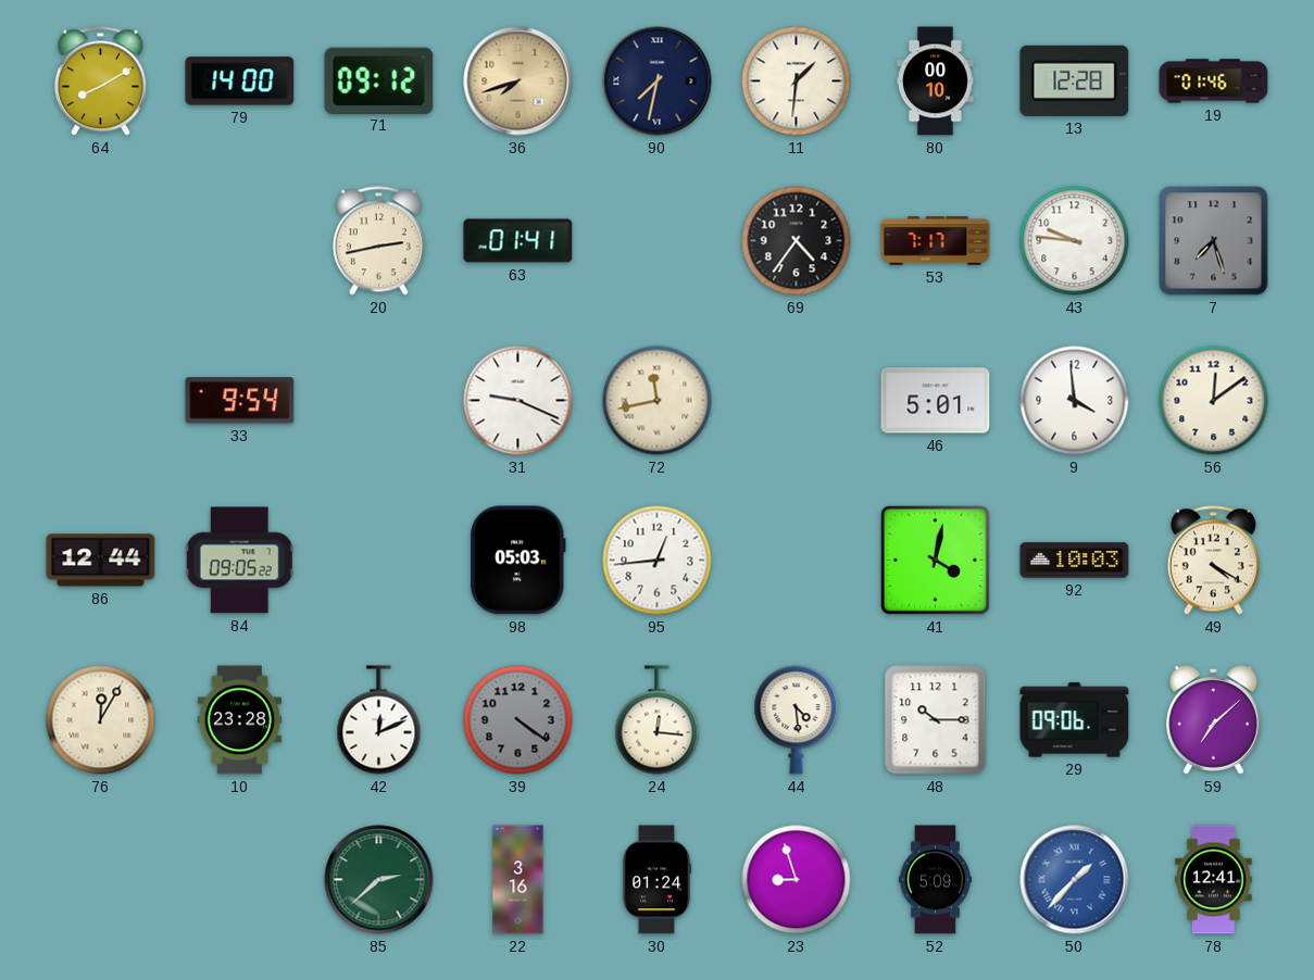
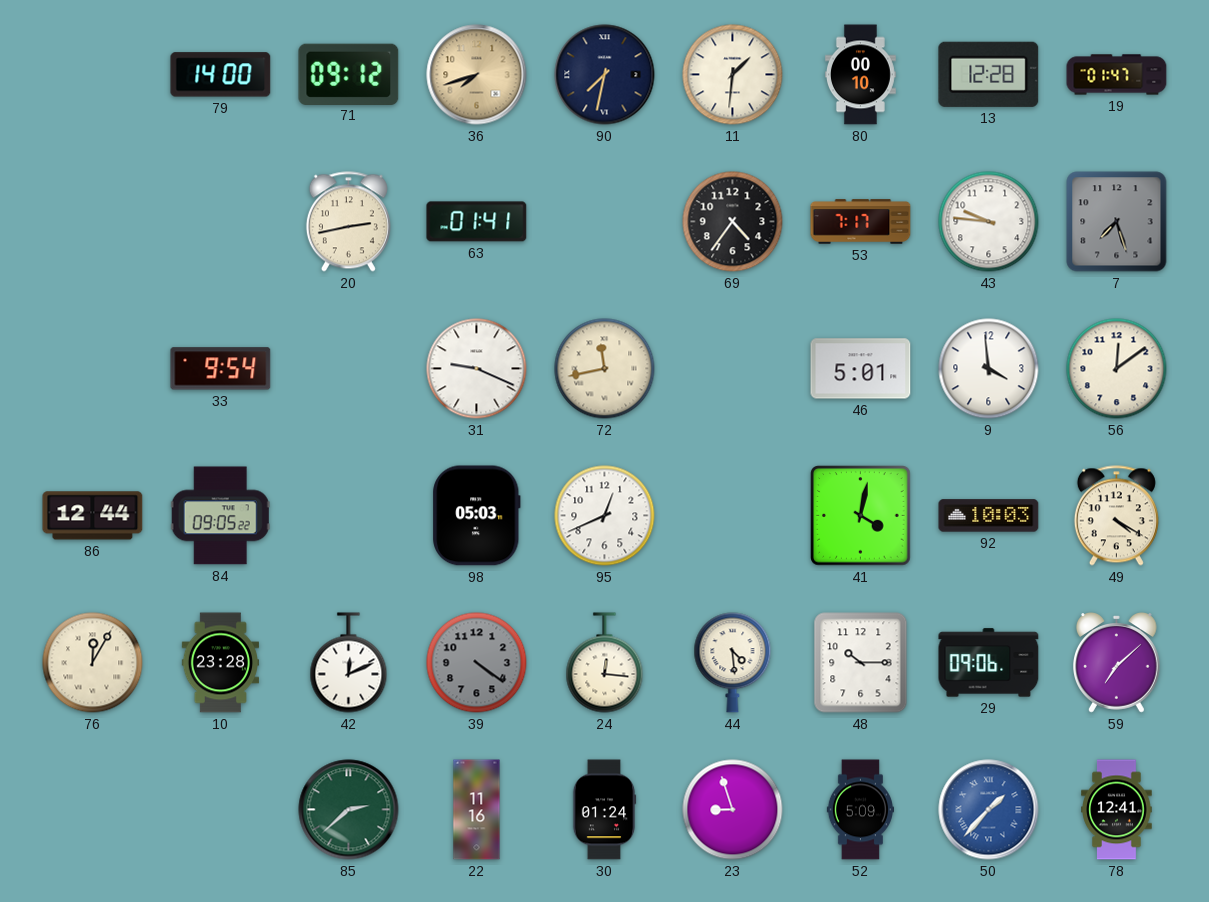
64: 8:10 -> none
19: 01:46 -> 01:47
95: 12:44 -> 12:41
22: 3:16 -> 11:16
